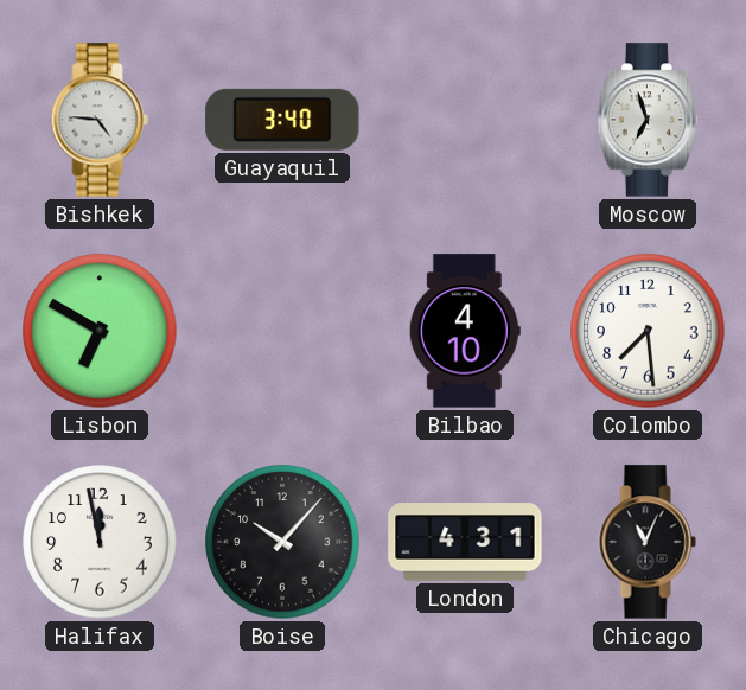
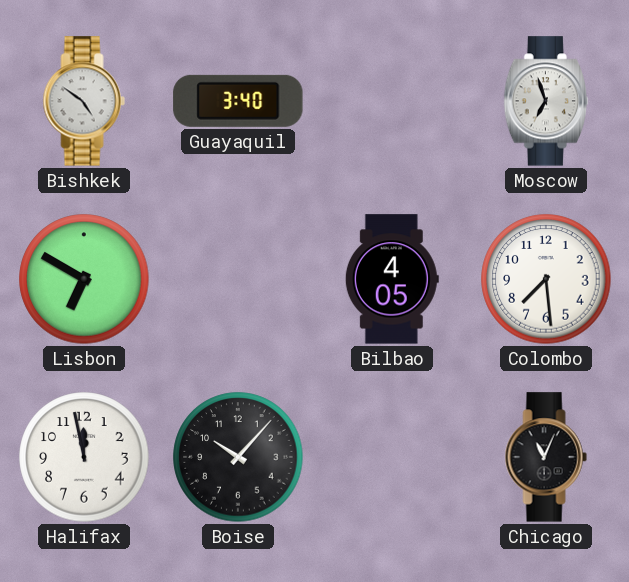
Bishkek: 4:46 -> 4:51
Bilbao: 4:10 -> 4:05
London: 4:31 -> none
